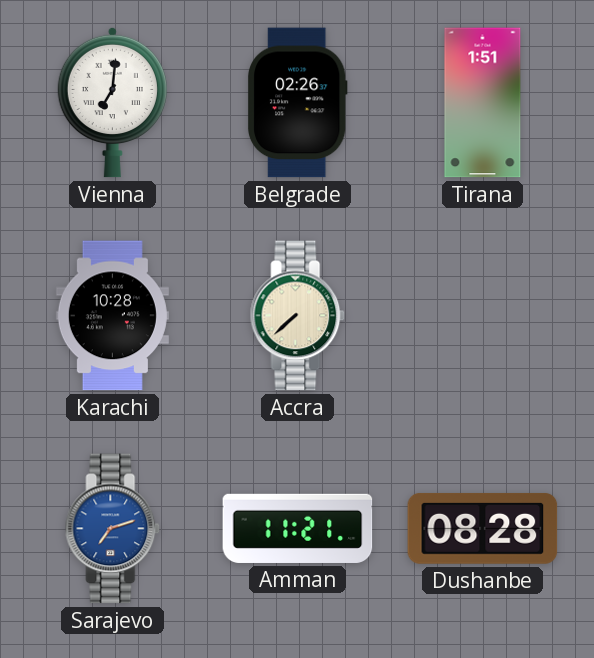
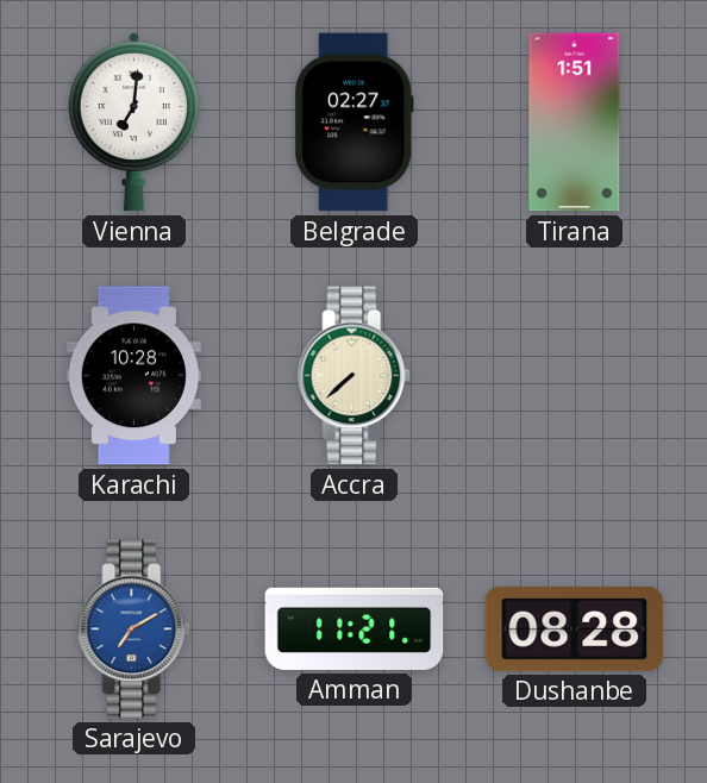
Belgrade: 02:26 -> 02:27
Sarajevo: 7:12 -> 7:10
